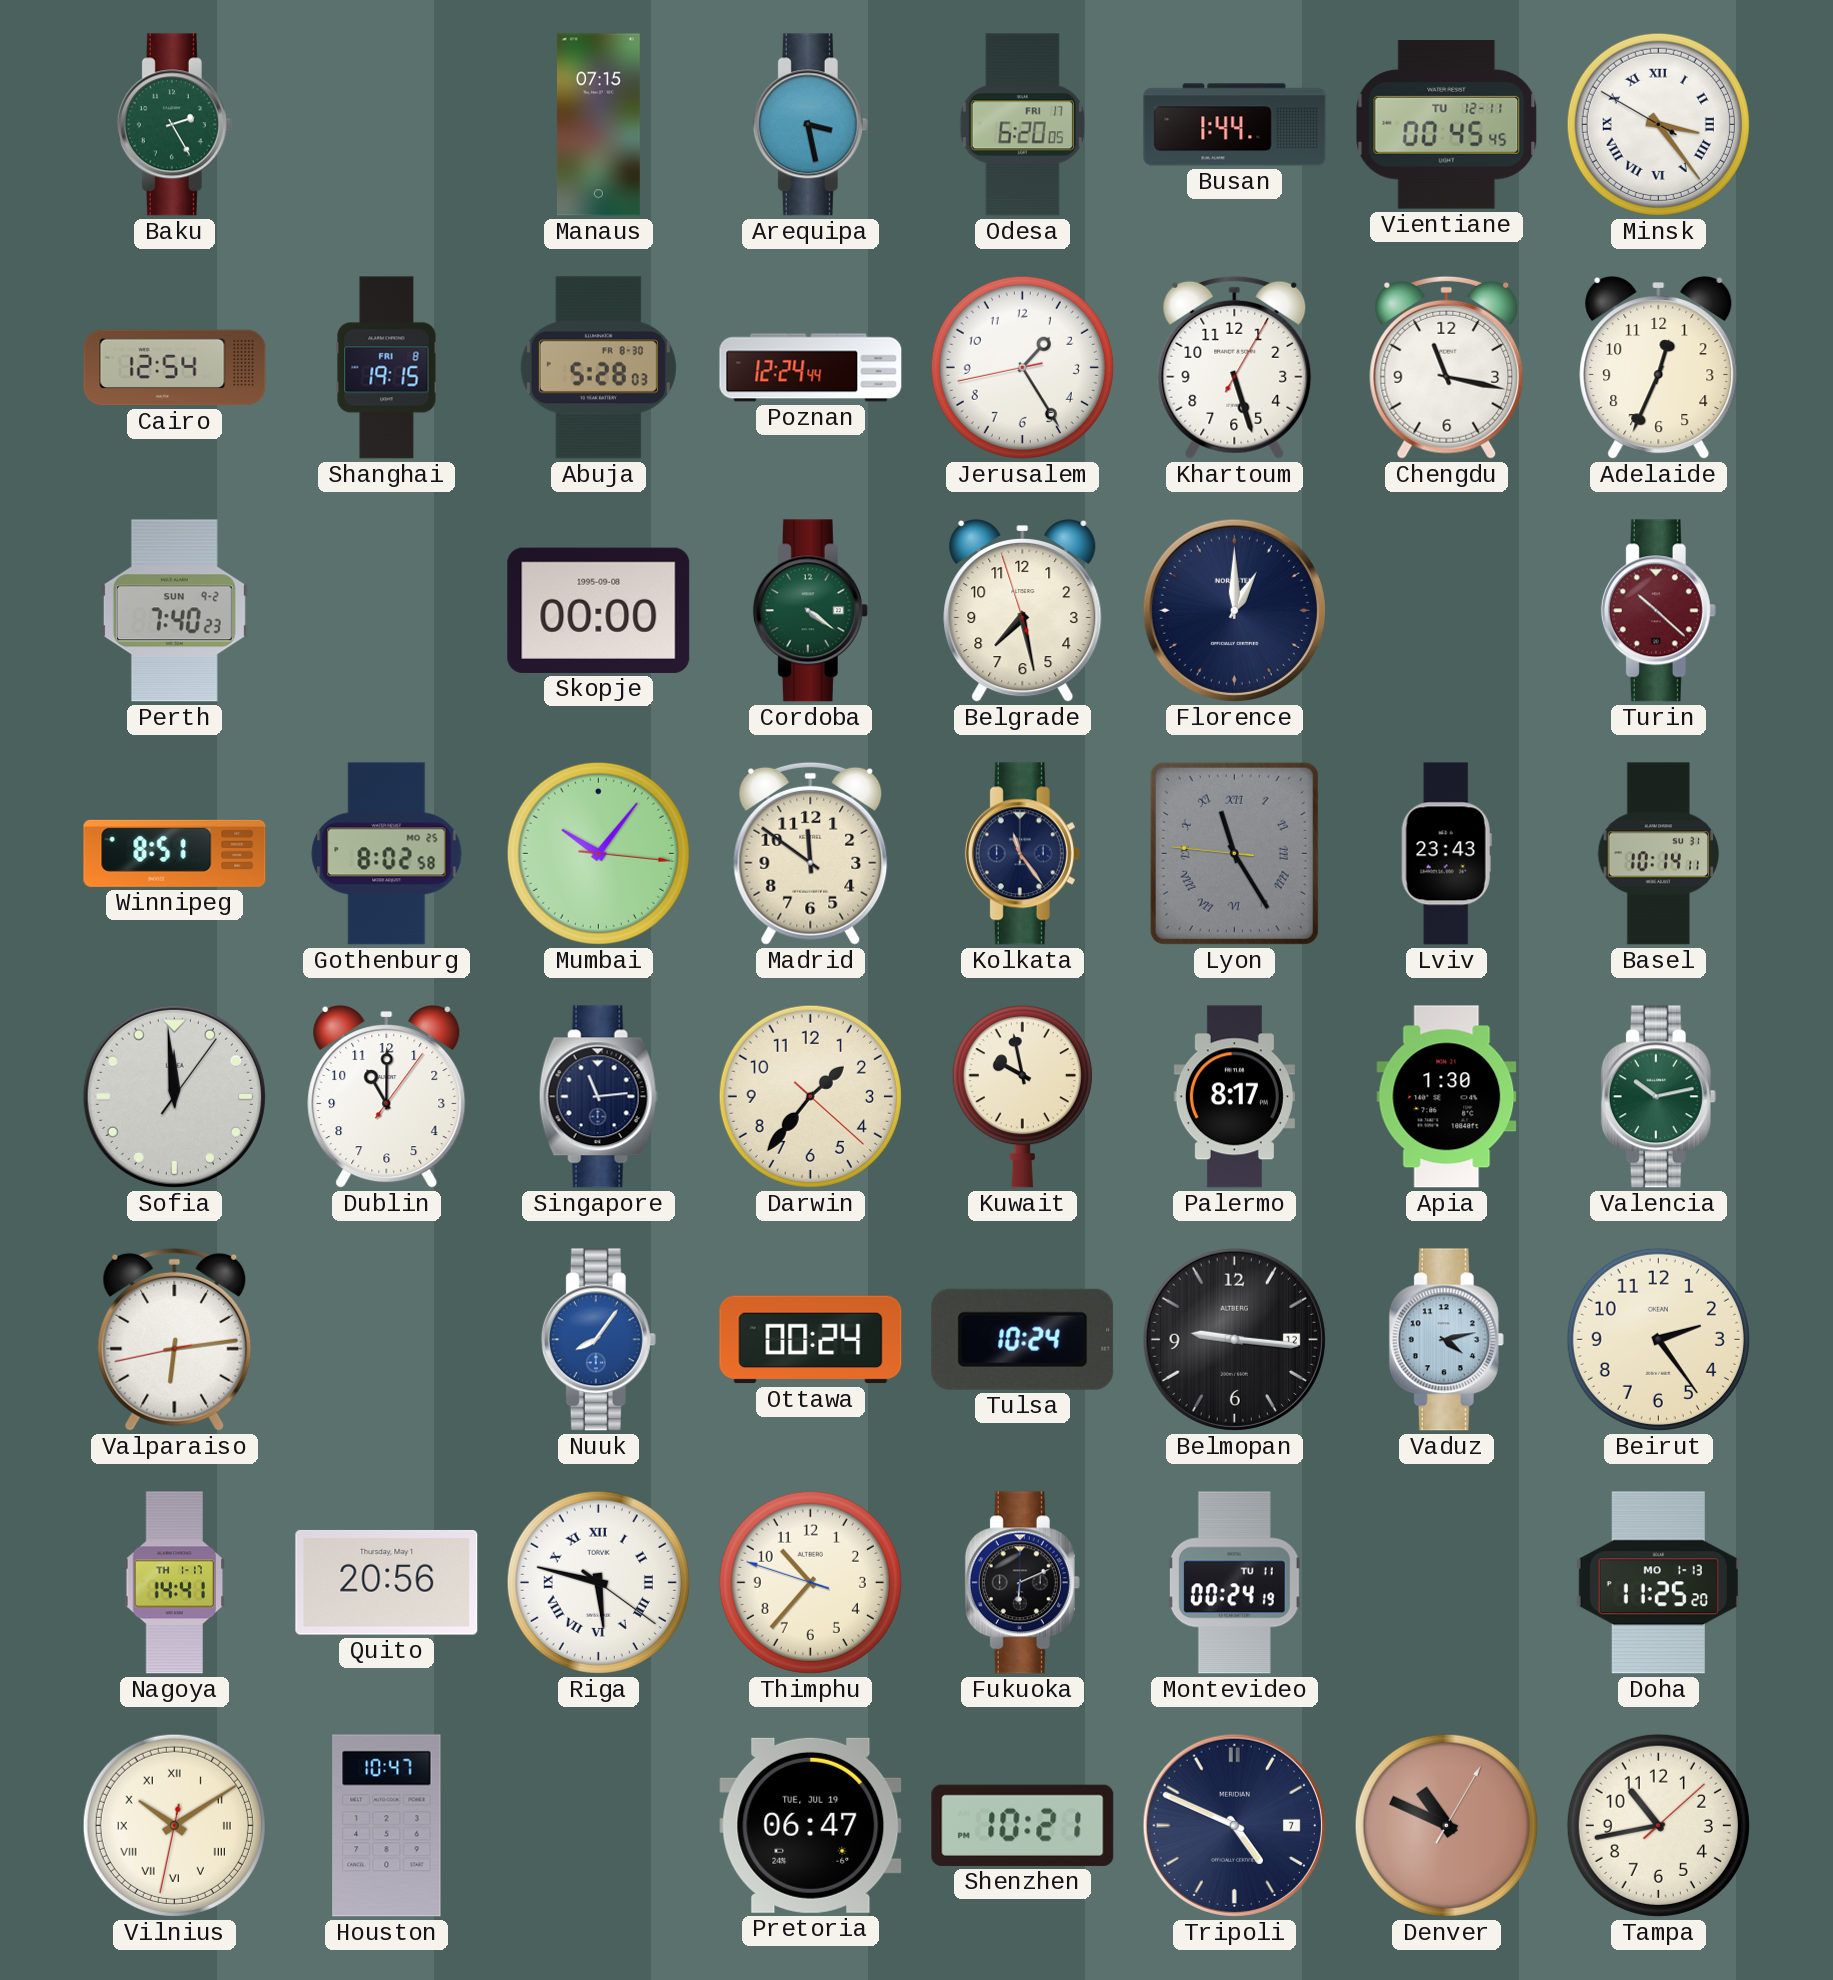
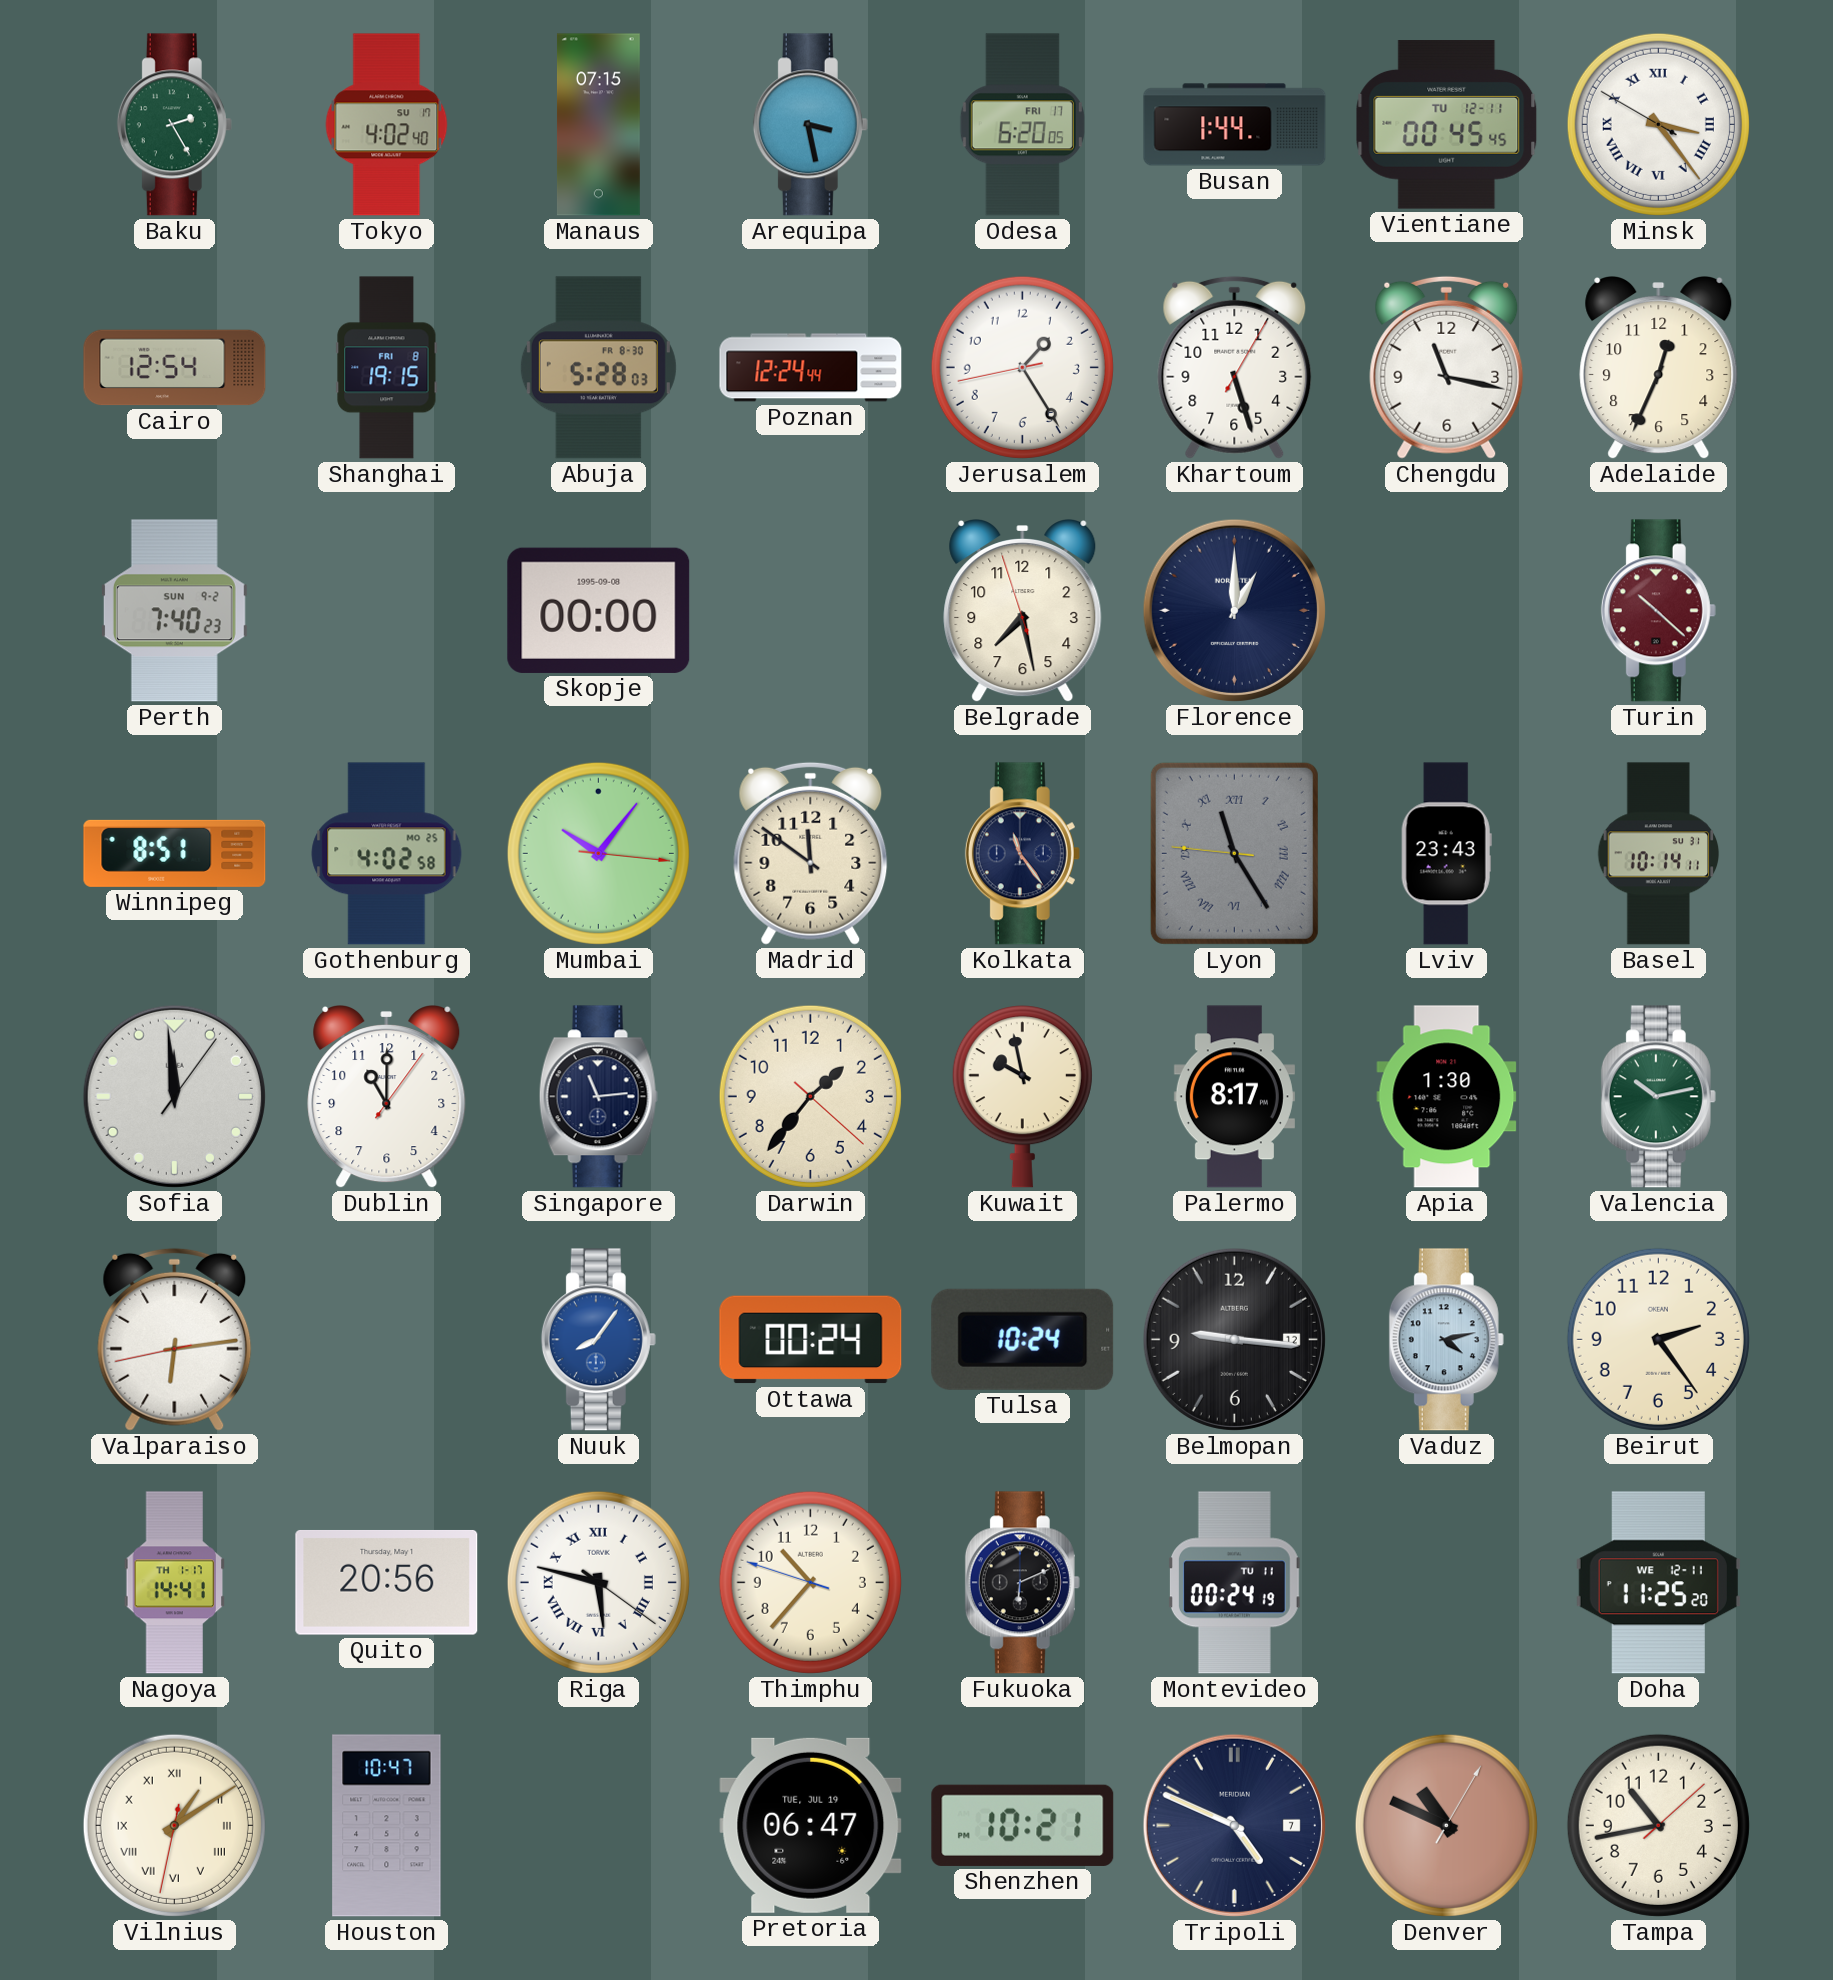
Tokyo: none -> 4:02
Cordoba: 4:21 -> none
Gothenburg: 8:02 -> 4:02
Doha date: MO 1-13 -> WE 12-11
Vilnius: 10:09 -> 1:09
